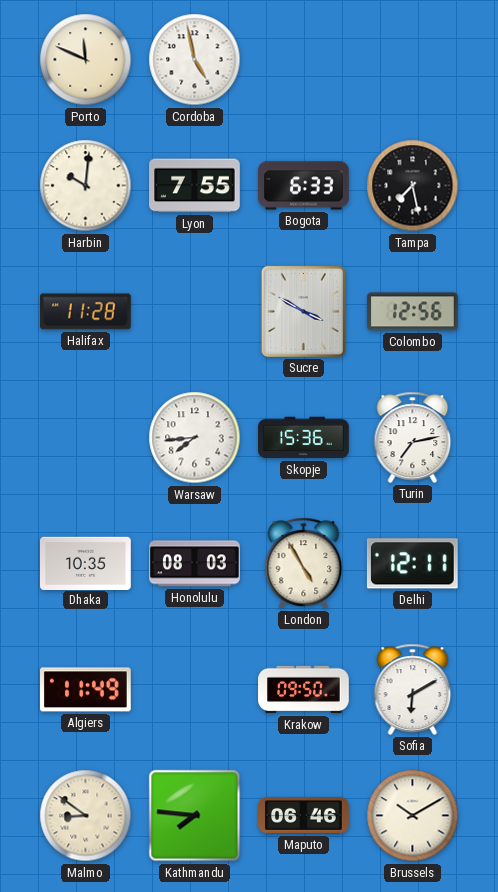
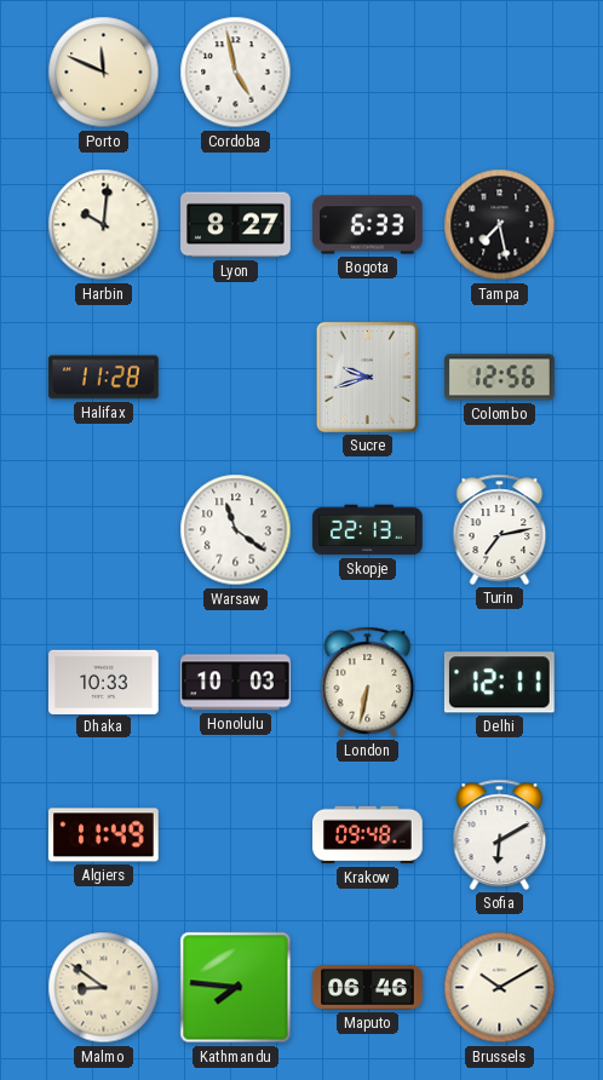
Lyon: 7:55 -> 8:27
Sucre: 3:50 -> 9:42
Warsaw: 7:44 -> 11:21
Skopje: 15:36 -> 22:13
Dhaka: 10:35 -> 10:33
Honolulu: 08:03 -> 10:03
London: 4:55 -> 6:32
Krakow: 09:50 -> 09:48
